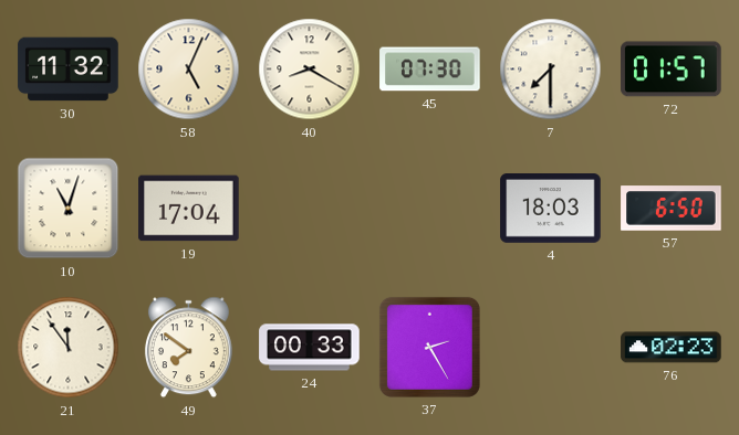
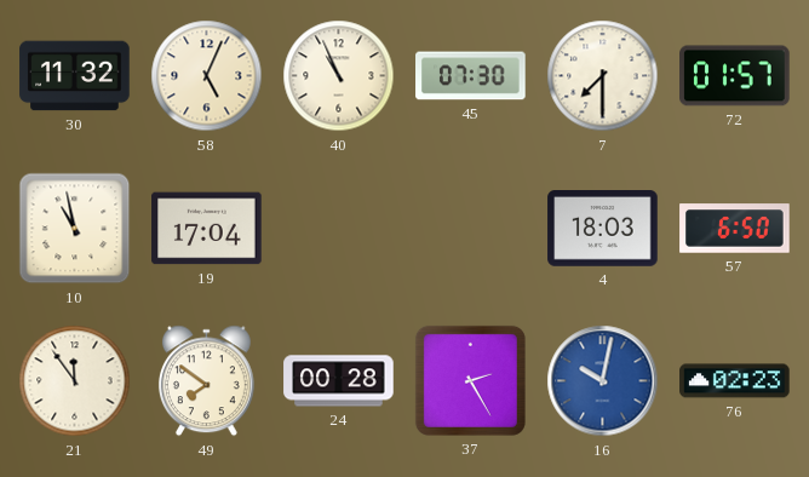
40: 8:20 -> 10:56
10: 11:03 -> 10:58
24: 00:33 -> 00:28
16: none -> 10:02
